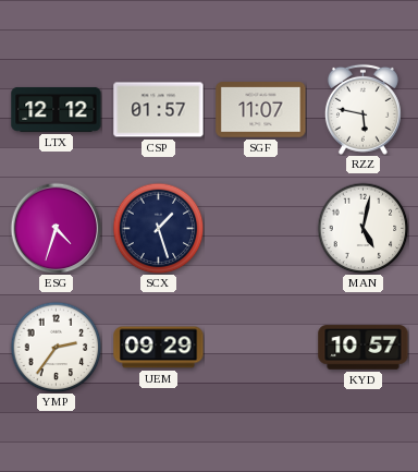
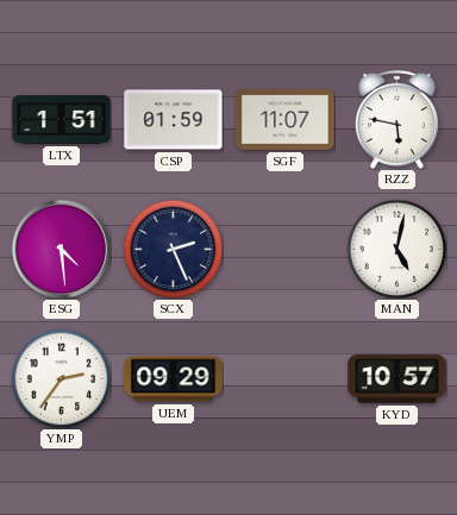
LTX: 12:12 -> 1:51
CSP: 01:57 -> 01:59
ESG: 4:33 -> 4:29
SCX: 1:27 -> 2:26
